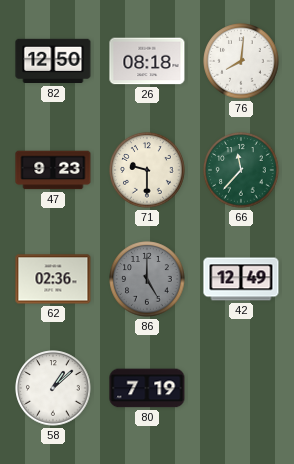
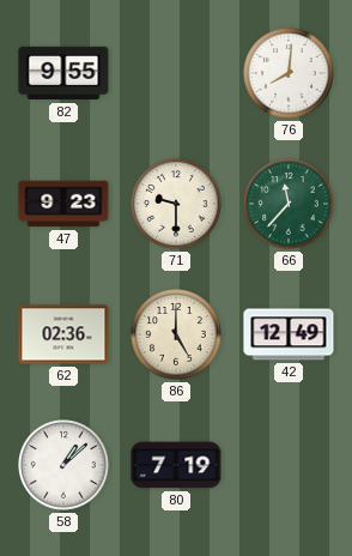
82: 12:50 -> 9:55
26: 08:18 -> none
86 dial: grey -> cream
